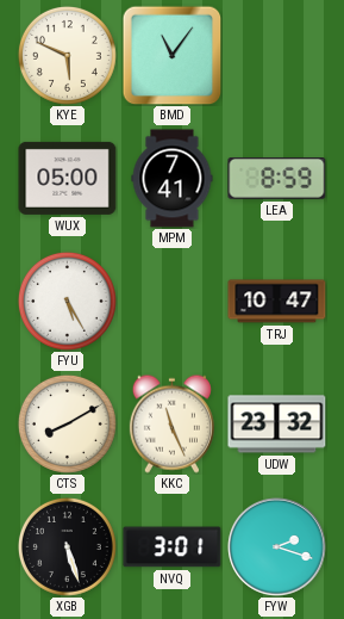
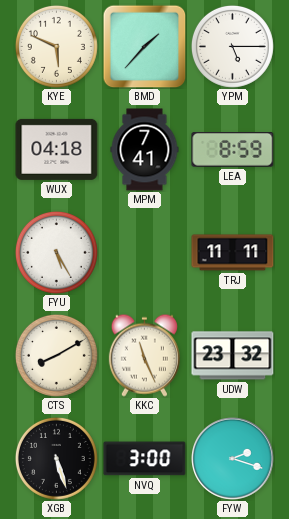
BMD: 11:06 -> 1:37
YPM: none -> 5:15
WUX: 05:00 -> 04:18
TRJ: 10:47 -> 11:11
NVQ: 3:01 -> 3:00
